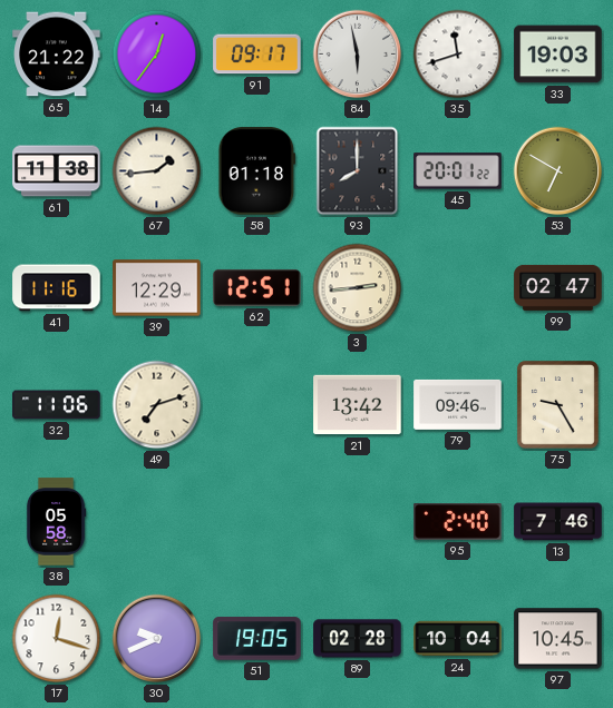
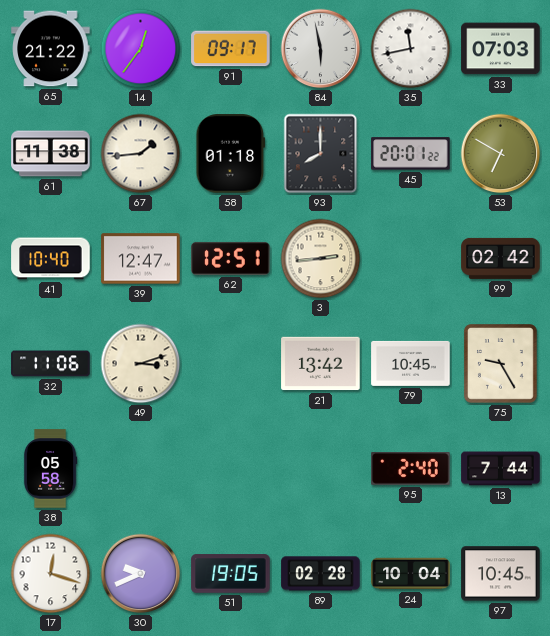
35: 11:42 -> 11:43
33: 19:03 -> 07:03
41: 11:16 -> 10:40
39: 12:29 -> 12:47
99: 02:47 -> 02:42
49: 7:12 -> 3:12
79: 09:46 -> 10:45
13: 7:46 -> 7:44
